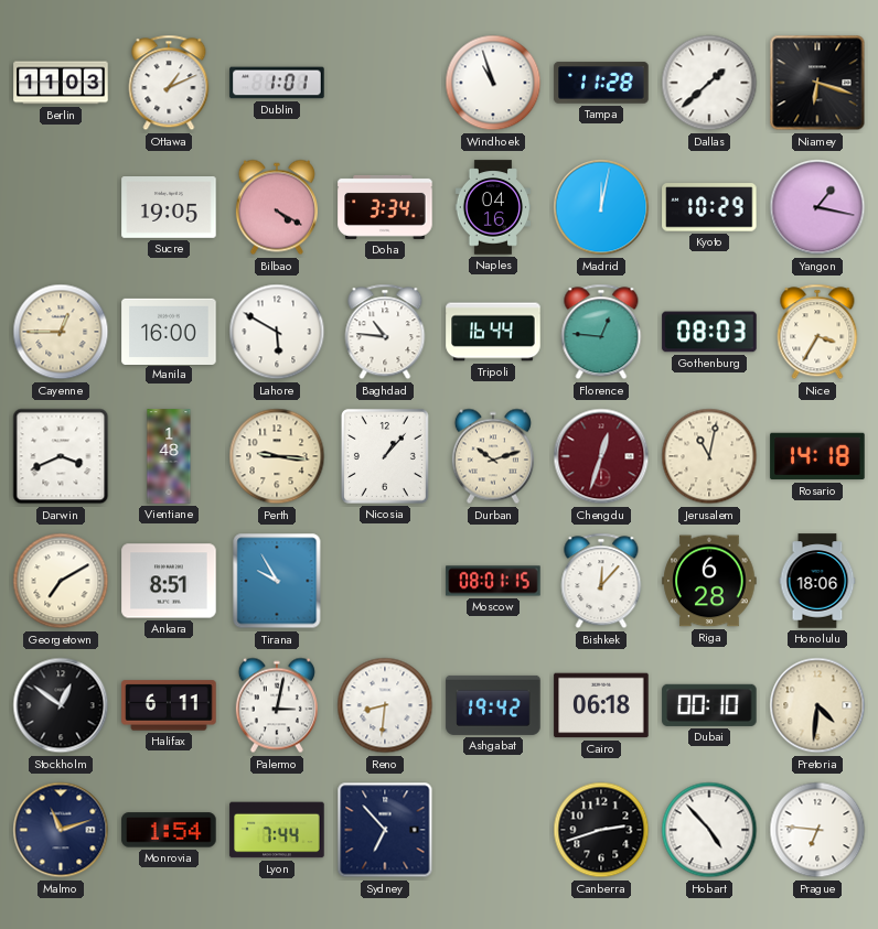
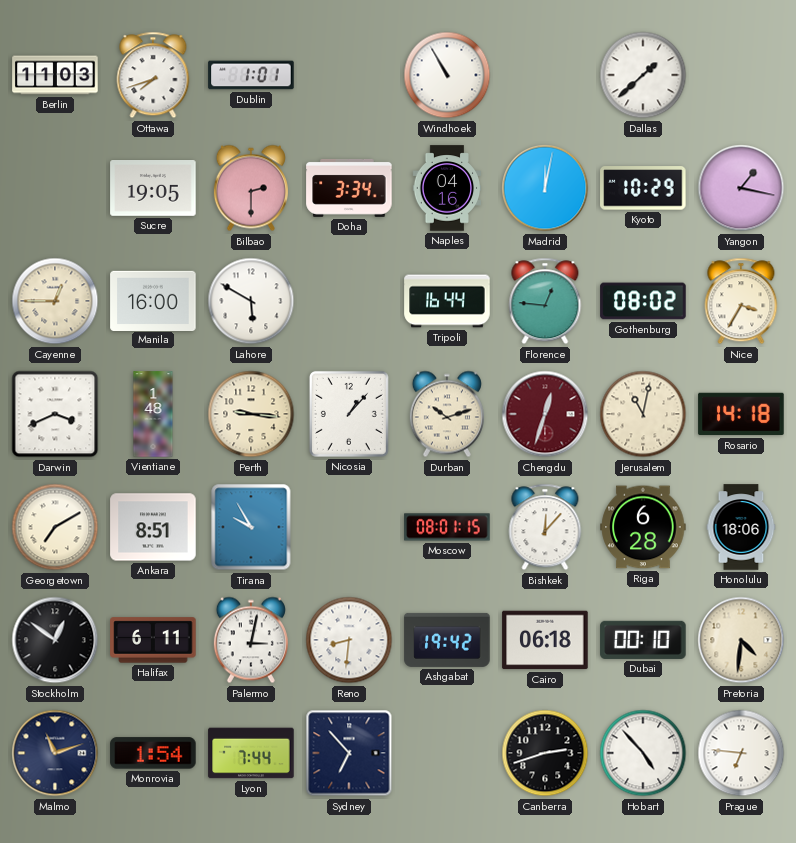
Ottawa: 1:11 -> 7:42
Windhoek: 10:57 -> 10:55
Tampa: 11:28 -> none
Niamey: 6:18 -> none
Bilbao: 4:20 -> 2:30
Baghdad: 10:46 -> none
Gothenburg: 08:03 -> 08:02
